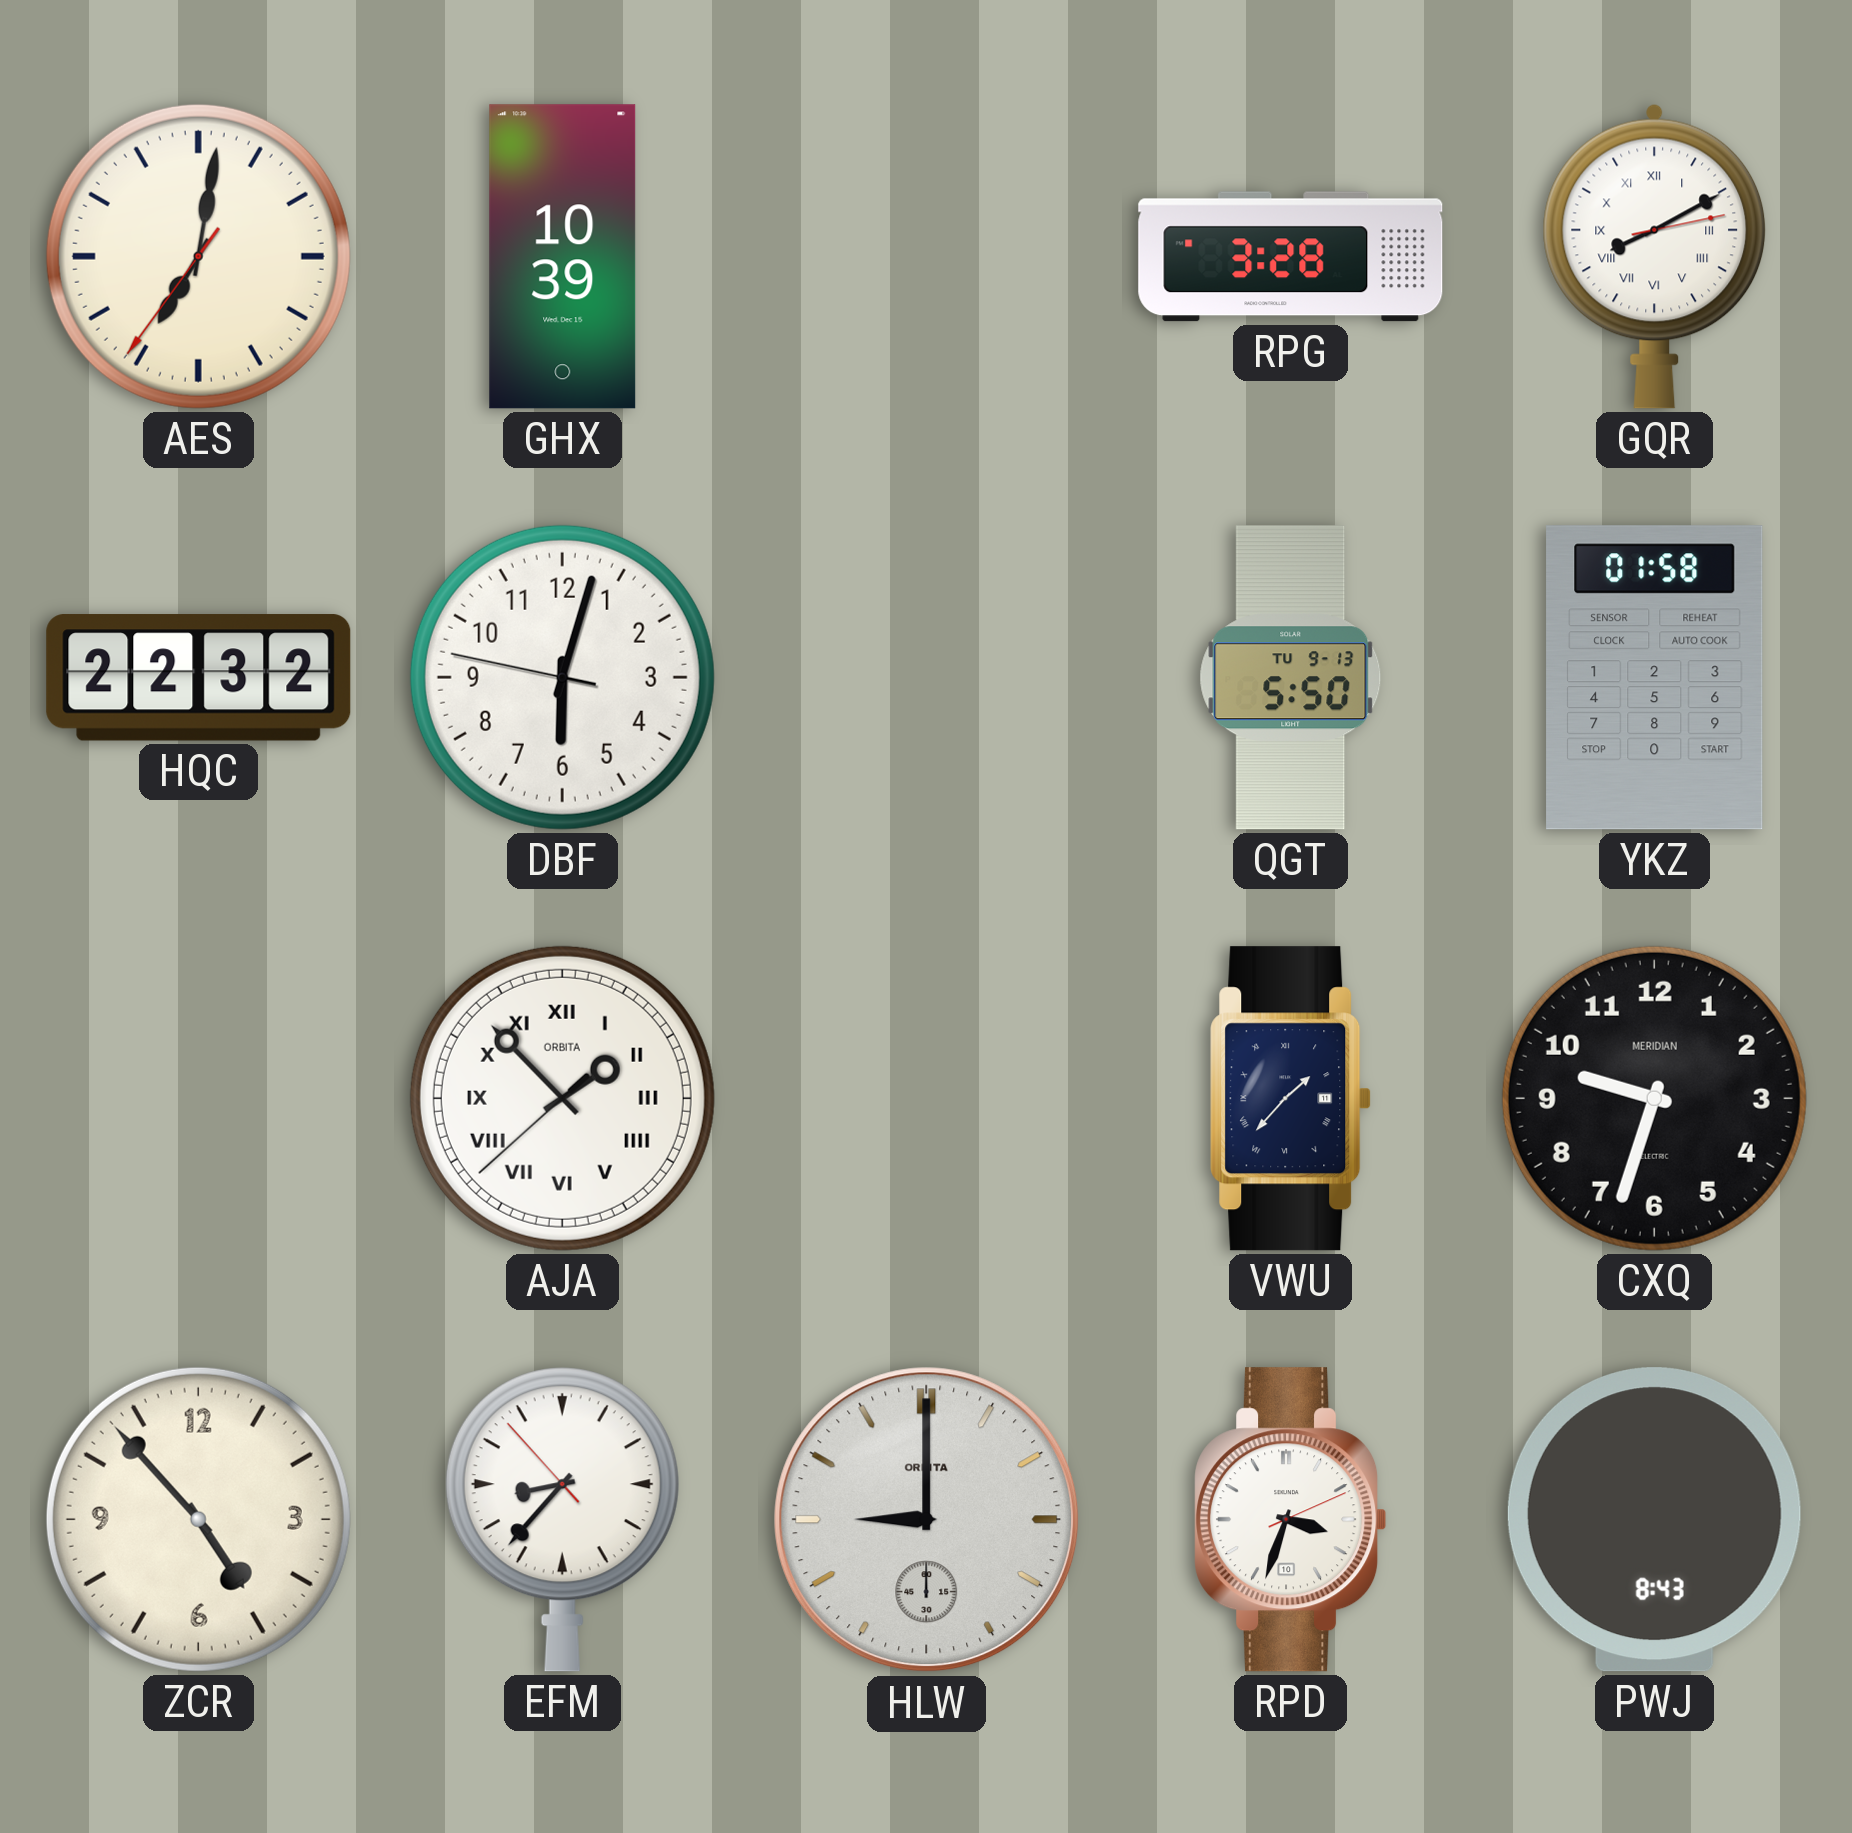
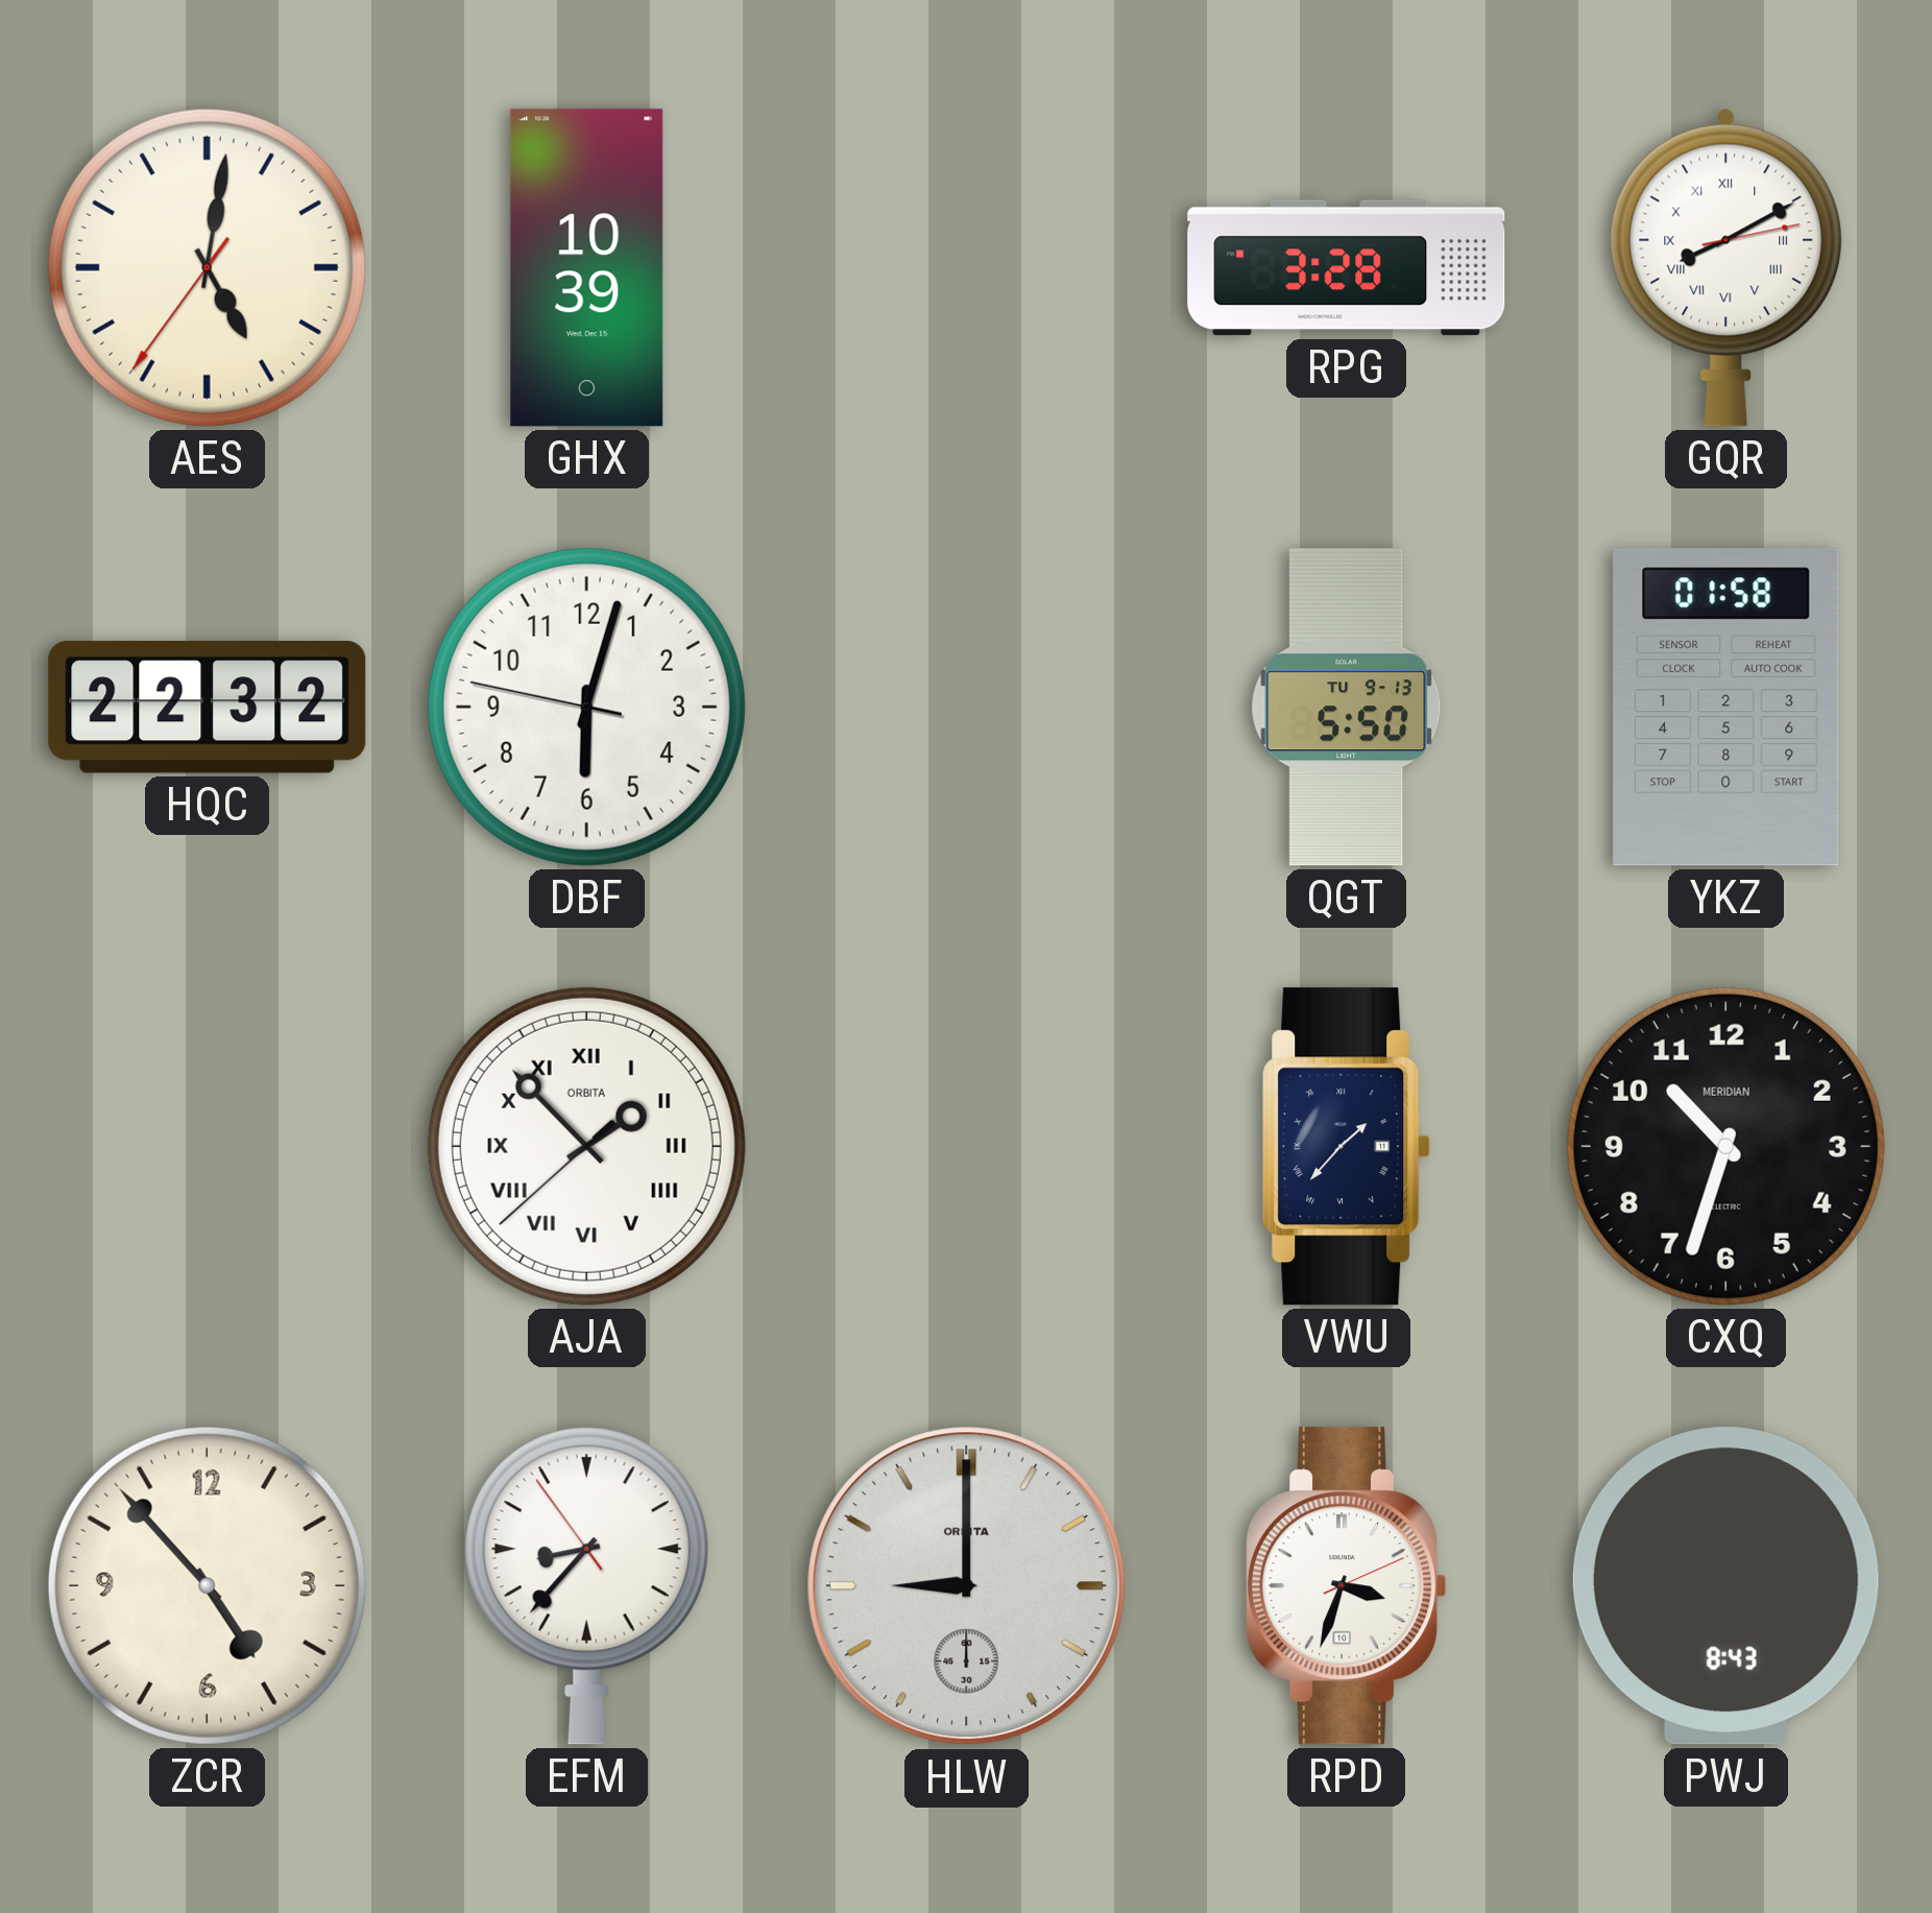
AES: 7:01 -> 5:01
CXQ: 9:33 -> 10:33
EFM: 8:36:53 -> 8:36:54
